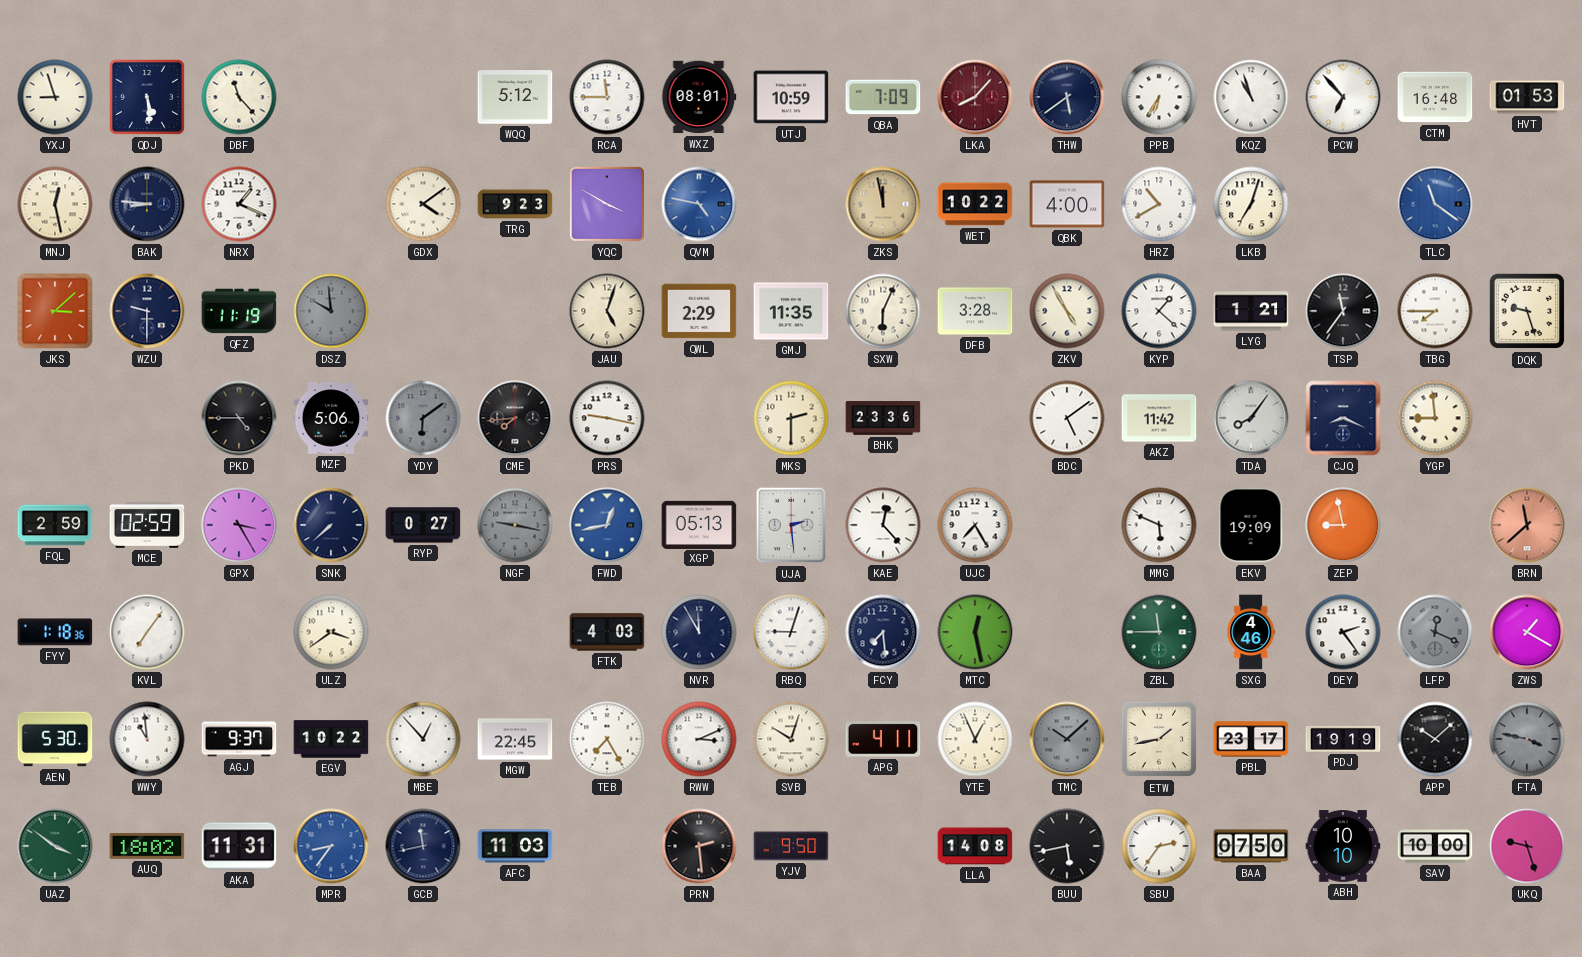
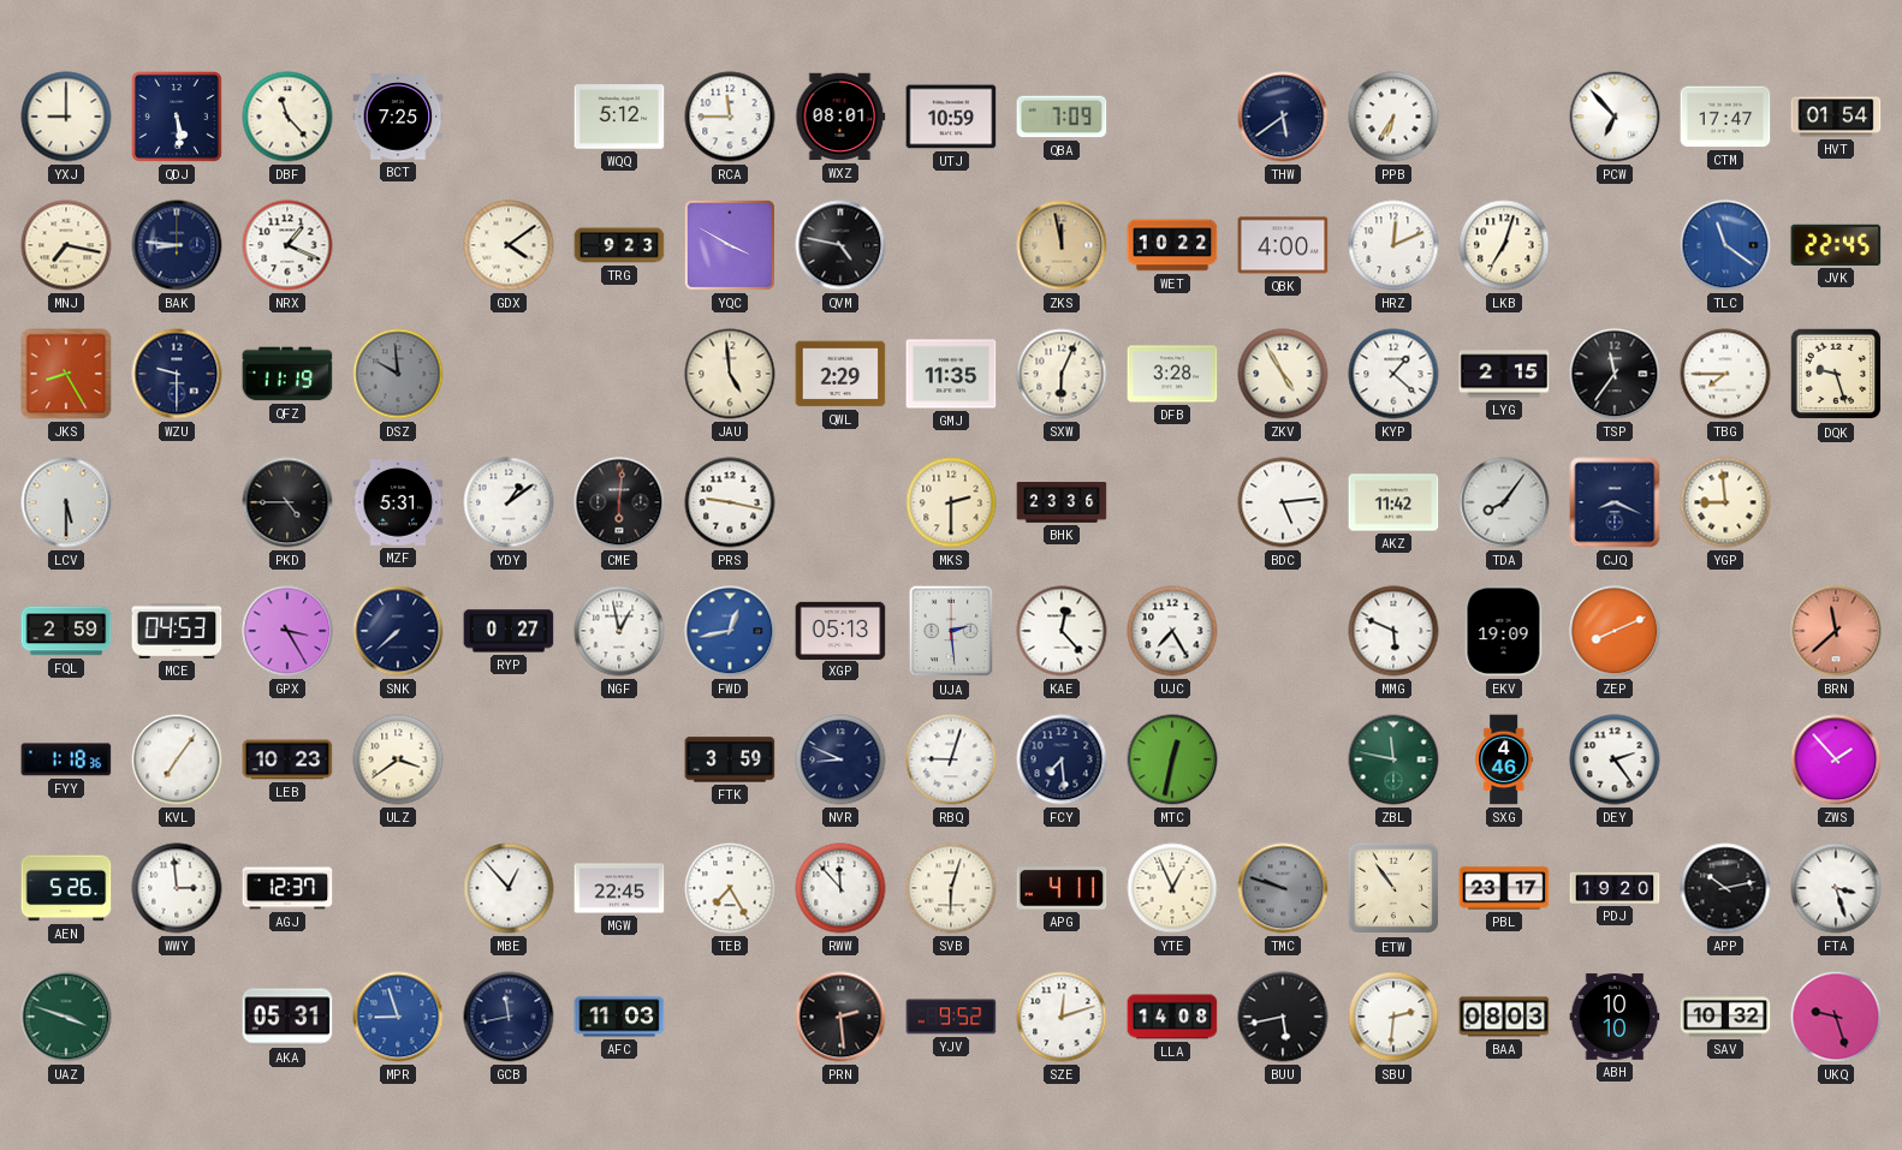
YXJ: 8:57 -> 9:00
BCT: none -> 7:25
LKA: 8:07 -> none
KQZ: 10:57 -> none
CTM: 16:48 -> 17:47
HVT: 01:53 -> 01:54
MNJ: 12:28 -> 7:17
QVM dial: blue -> black
HRZ: 10:40 -> 12:11
JVK: none -> 22:45
JKS: 3:08 -> 8:25
JAU: 5:03 -> 4:59
LYG: 1:21 -> 2:15
LCV: none -> 5:30
MZF: 5:06 -> 5:31
YDY: 6:09 -> 1:09
YDY dial: grey -> white
CME: 7:44 -> 6:01
BDC: 5:09 -> 5:14
MCE: 02:59 -> 04:53
NGF: 9:17 -> 12:58
NGF dial: grey -> white
ZEP: 8:58 -> 8:11
LEB: none -> 10:23
FTK: 4:03 -> 3:59
NVR: 11:55 -> 8:49
MTC: 12:28 -> 12:32
ZBL: 11:45 -> 11:47
LFP: 12:19 -> none
ZWS: 1:20 -> 1:53
AEN: 5:30 -> 5:26
WWY: 10:59 -> 2:59
AGJ: 9:37 -> 12:37
EGV: 10:22 -> none
RWW: 3:11 -> 11:53
SVB: 10:03 -> 6:03
TMC: 10:08 -> 9:48
ETW: 1:43 -> 10:54
PDJ: 19:19 -> 19:20
APP: 10:08 -> 10:13
FTA: 3:47 -> 3:27
FTA dial: grey -> white
UAZ: 3:51 -> 3:48
AUQ: 18:02 -> none
AKA: 11:31 -> 05:31
MPR: 8:36 -> 8:57
YJV: 9:50 -> 9:52
SZE: none -> 12:12
SBU: 2:36 -> 2:31
BAA: 07:50 -> 08:03
SAV: 10:00 -> 10:32
